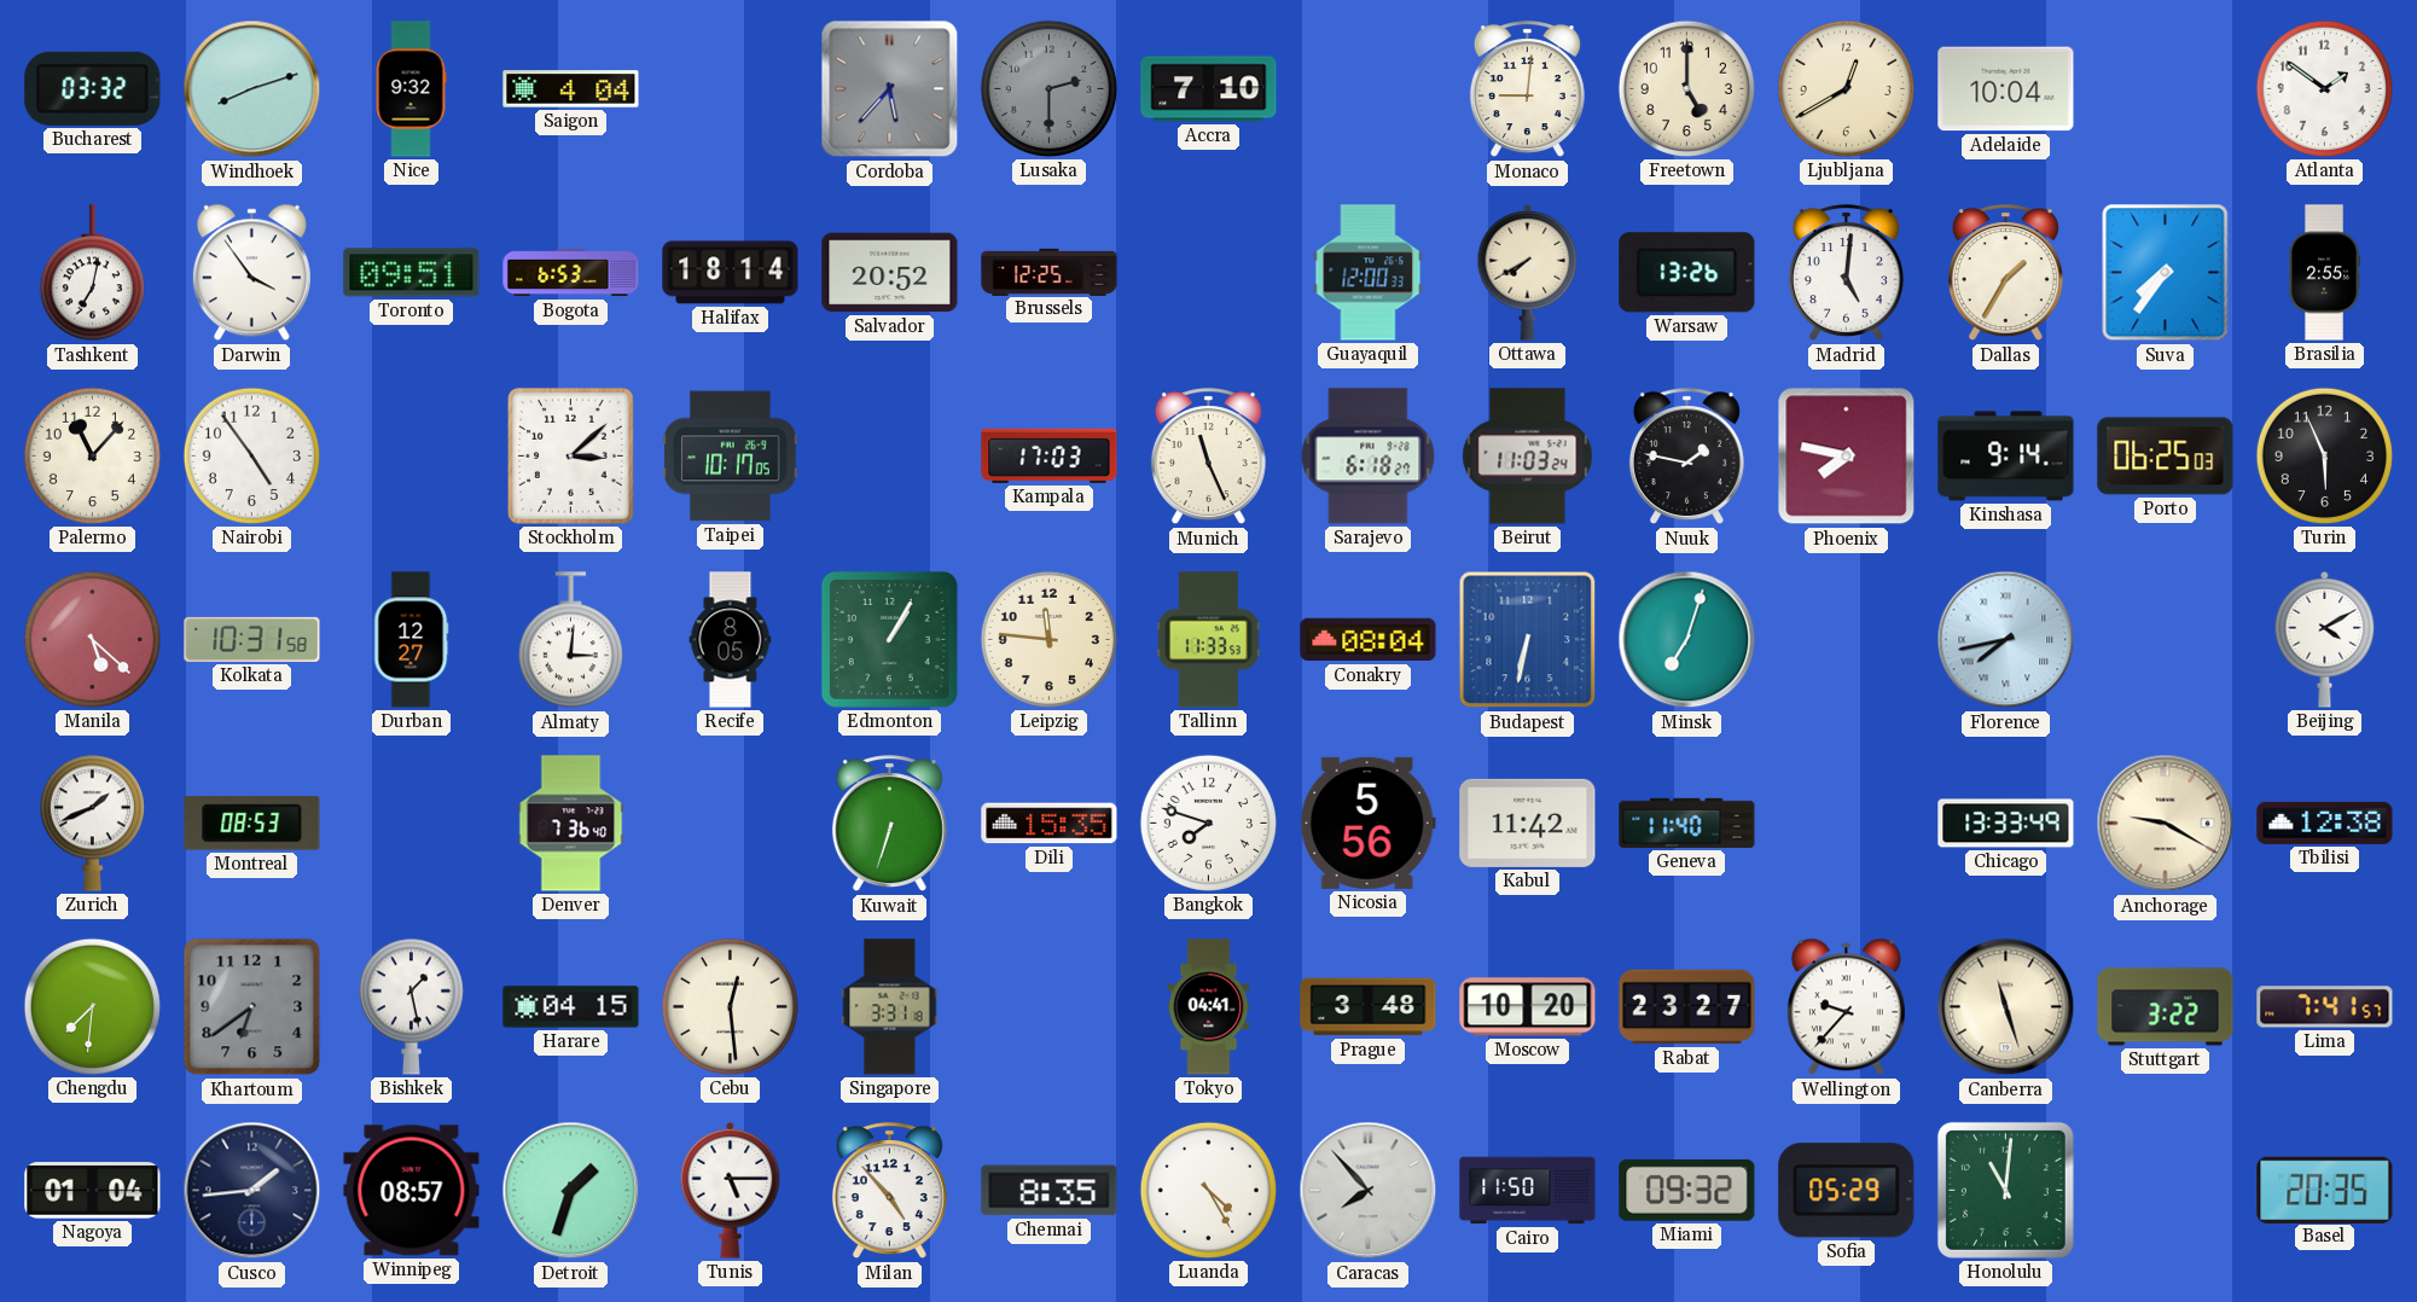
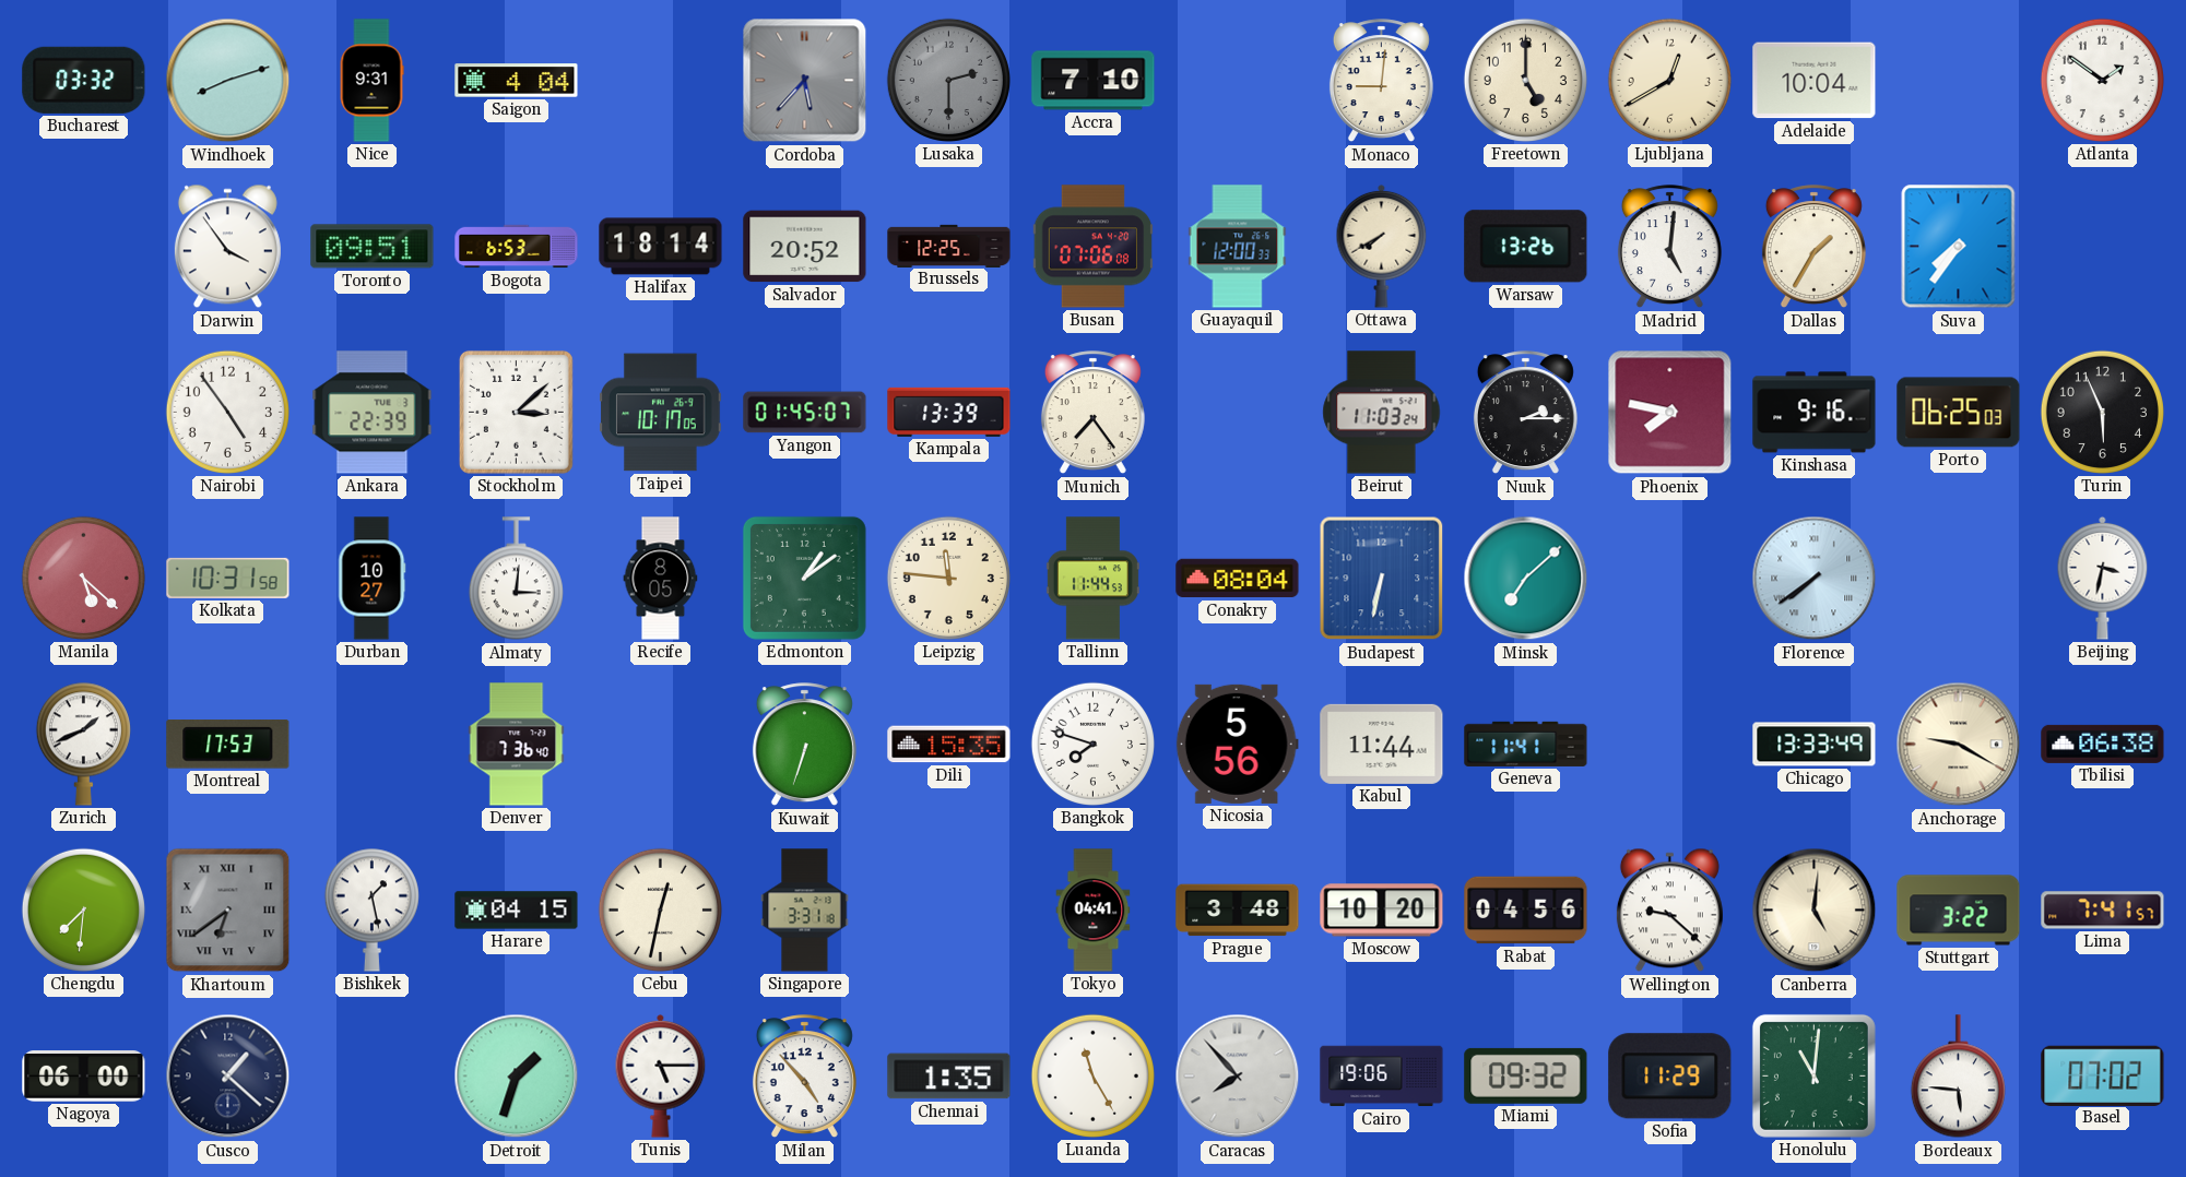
Nice: 9:32 -> 9:31
Tashkent: 7:02 -> none
Busan: none -> 07:06
Brasilia: 2:55 -> none
Palermo: 11:07 -> none
Ankara: none -> 22:39
Yangon: none -> 01:45
Kampala: 17:03 -> 13:39
Munich: 11:26 -> 7:24
Sarajevo: 6:18 -> none
Nuuk: 1:47 -> 2:15
Kinshasa: 9:14 -> 9:16
Durban: 12:27 -> 10:27
Edmonton: 1:05 -> 1:09
Tallinn: 11:33 -> 11:44
Minsk: 7:03 -> 7:08
Florence: 7:43 -> 7:39
Beijing: 4:10 -> 3:32
Montreal: 08:53 -> 17:53
Kabul: 11:42 -> 11:44
Geneva: 11:40 -> 11:41
Tbilisi: 12:38 -> 06:38
Khartoum numerals: Arabic -> Roman
Cebu: 12:29 -> 12:32
Rabat: 23:27 -> 04:56
Wellington: 9:37 -> 9:22
Canberra: 11:27 -> 5:01
Nagoya: 01:04 -> 06:00
Cusco: 1:44 -> 1:22
Winnipeg: 08:57 -> none
Chennai: 8:35 -> 1:35
Luanda: 4:25 -> 11:25
Cairo: 11:50 -> 19:06
Sofia: 05:29 -> 11:29
Bordeaux: none -> 5:46
Basel: 20:35 -> 07:02
